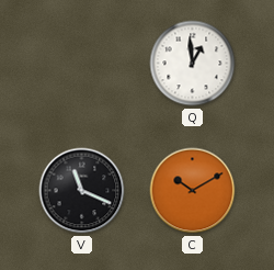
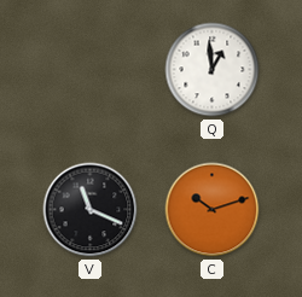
C: 10:10 -> 10:12
